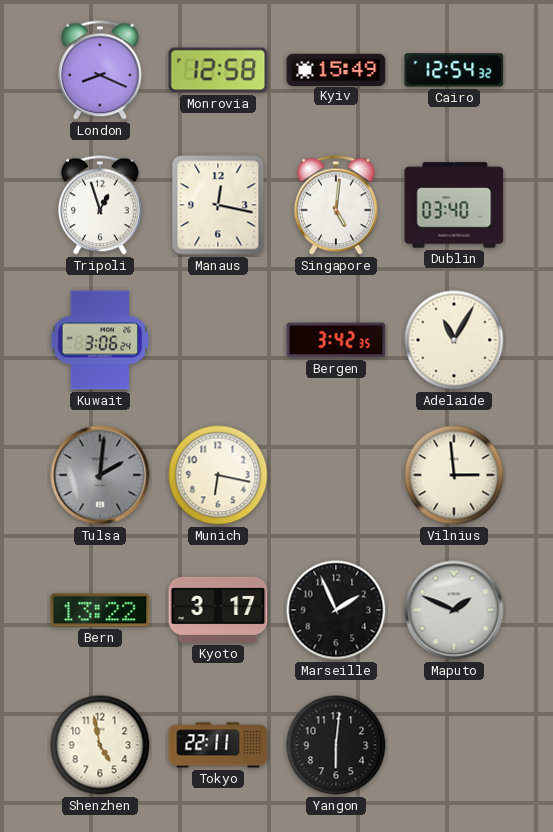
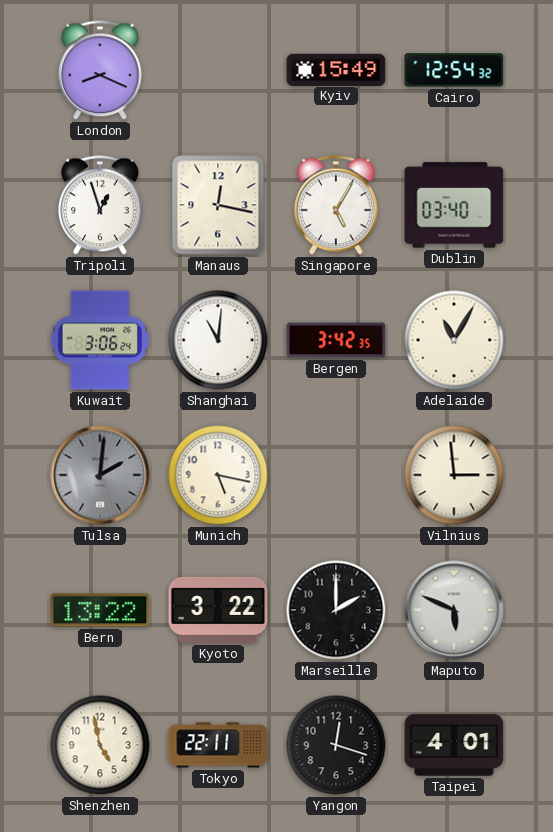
Monrovia: 12:58 -> none
Singapore: 5:01 -> 5:05
Shanghai: none -> 11:01
Munich: 6:17 -> 5:17
Kyoto: 3:17 -> 3:22
Marseille: 1:56 -> 2:00
Maputo: 1:49 -> 5:49
Yangon: 6:01 -> 12:18
Taipei: none -> 4:01
